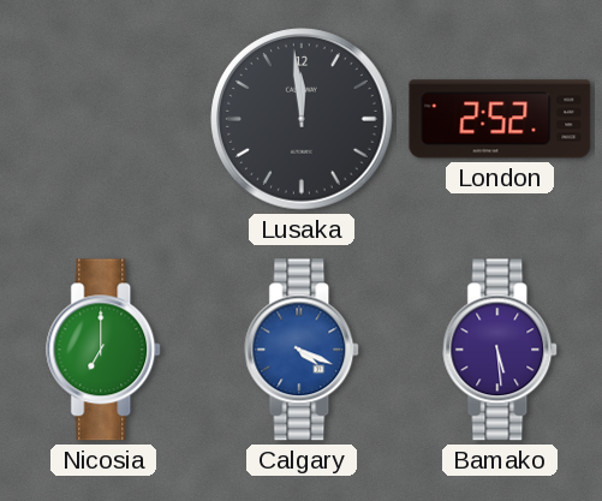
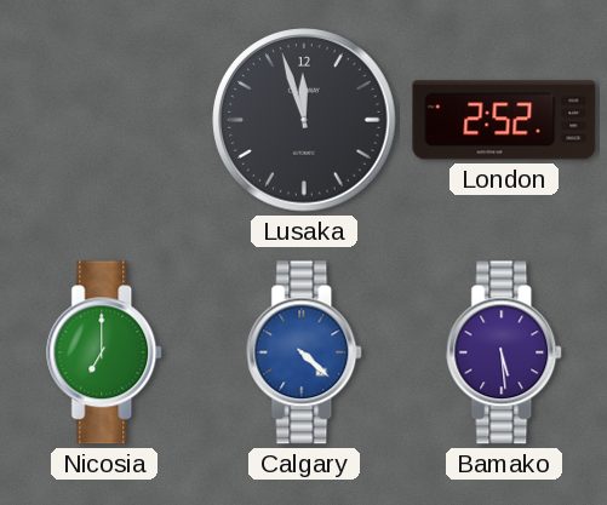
Lusaka: 11:59 -> 11:57
Calgary: 4:19 -> 4:22
